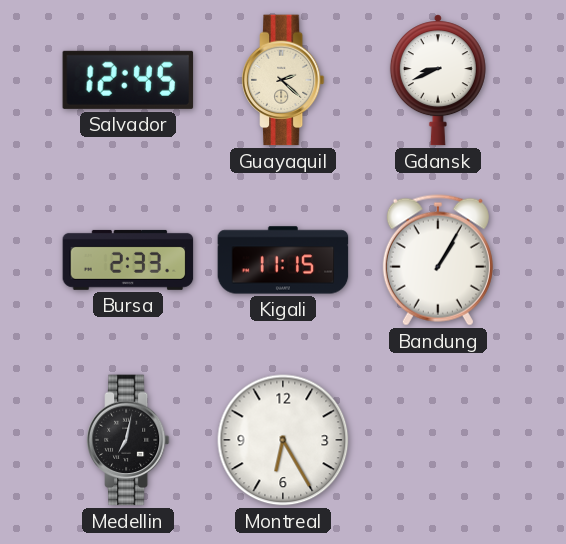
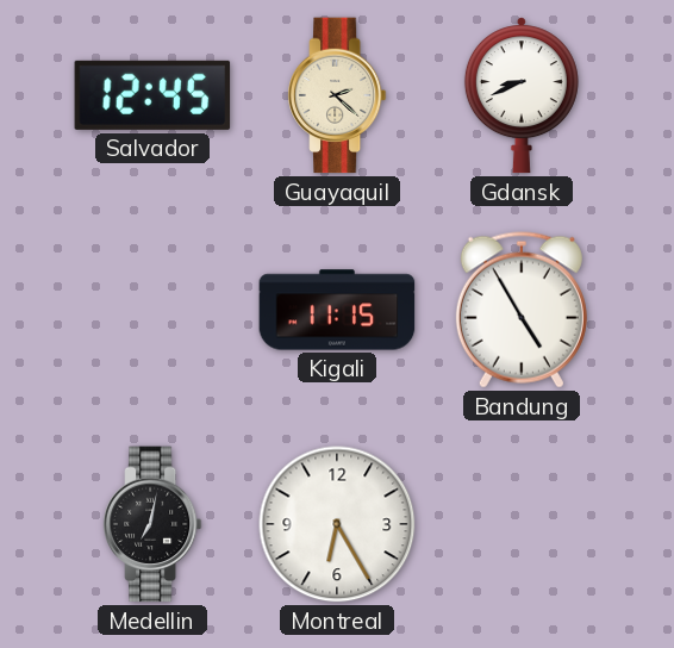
Bursa: 2:33 -> none
Bandung: 1:05 -> 4:55
